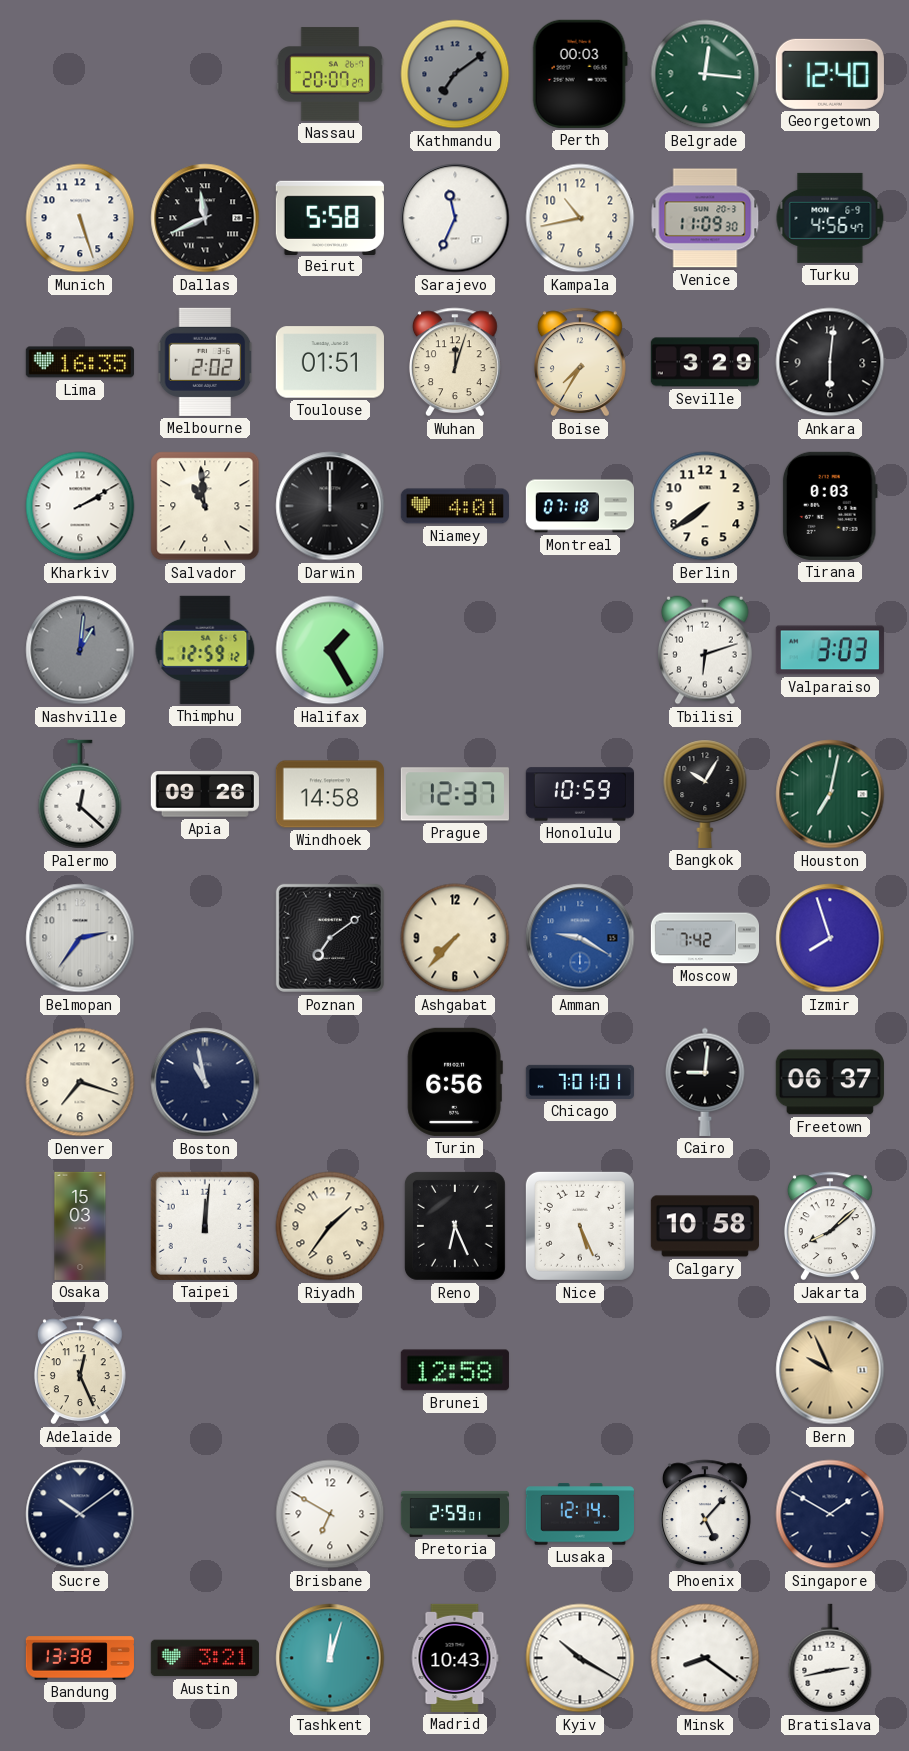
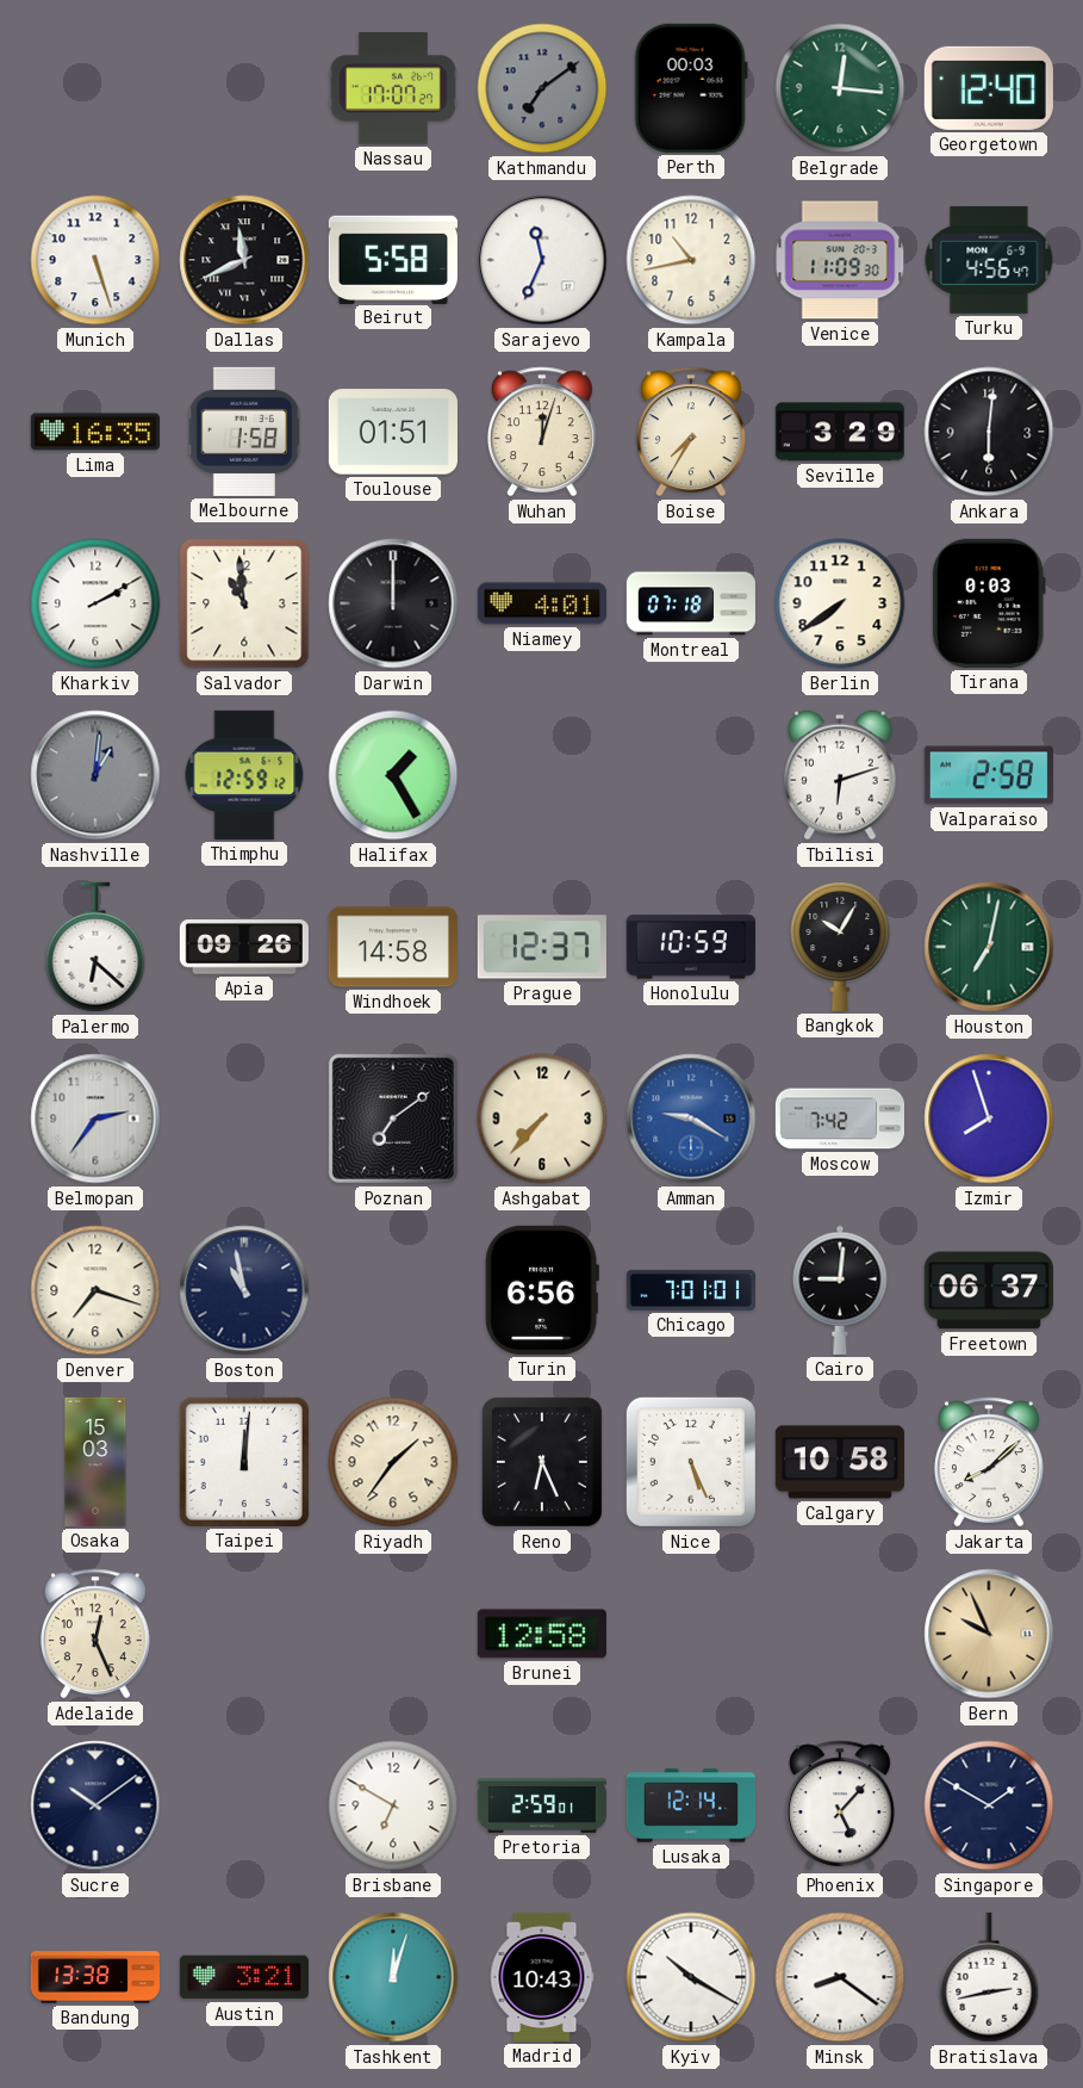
Nassau: 20:07 -> 17:07
Melbourne: 2:02 -> 1:58
Valparaiso: 3:03 -> 2:58
Palermo: 12:22 -> 6:22
